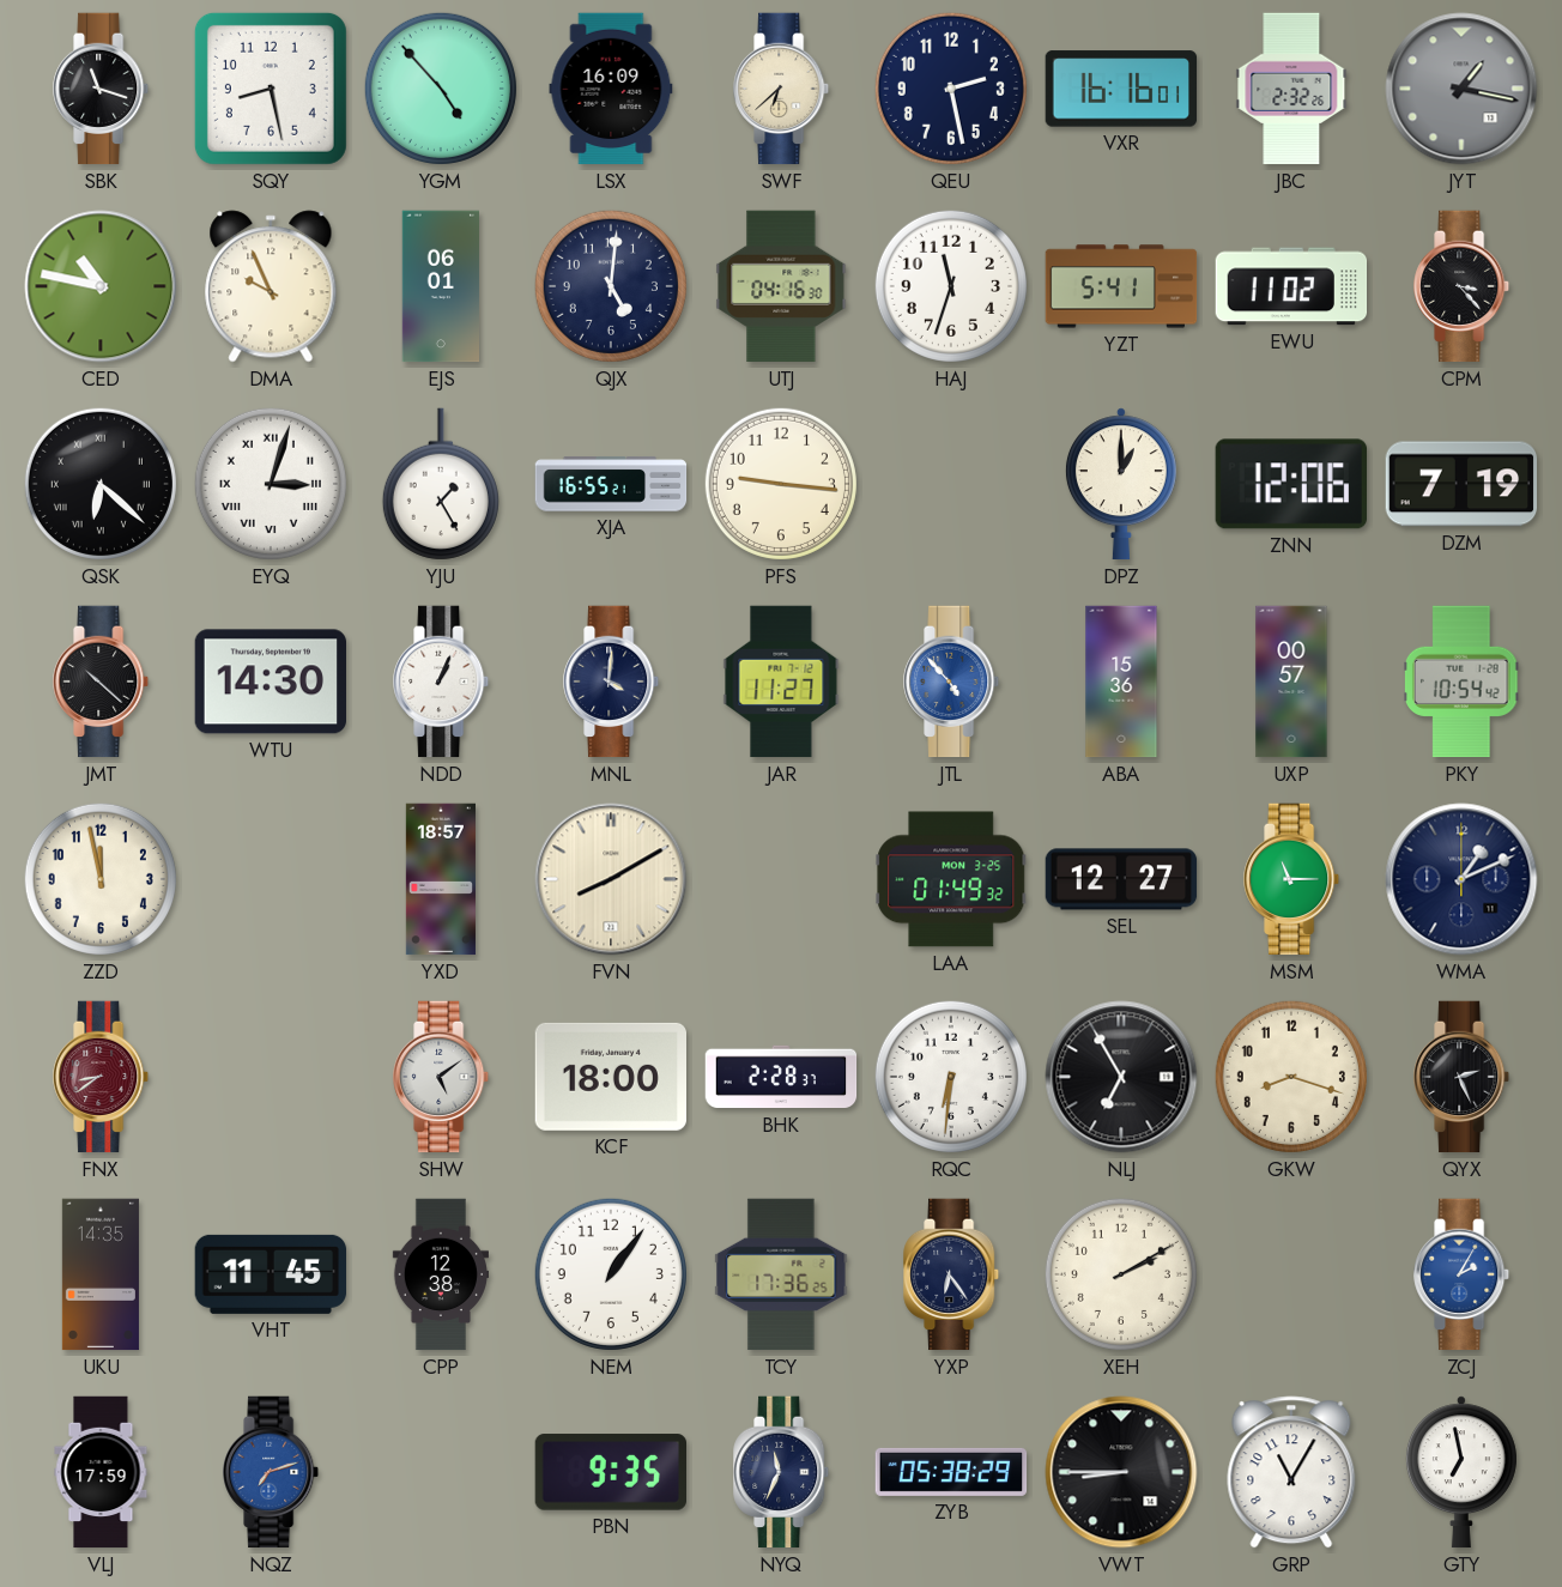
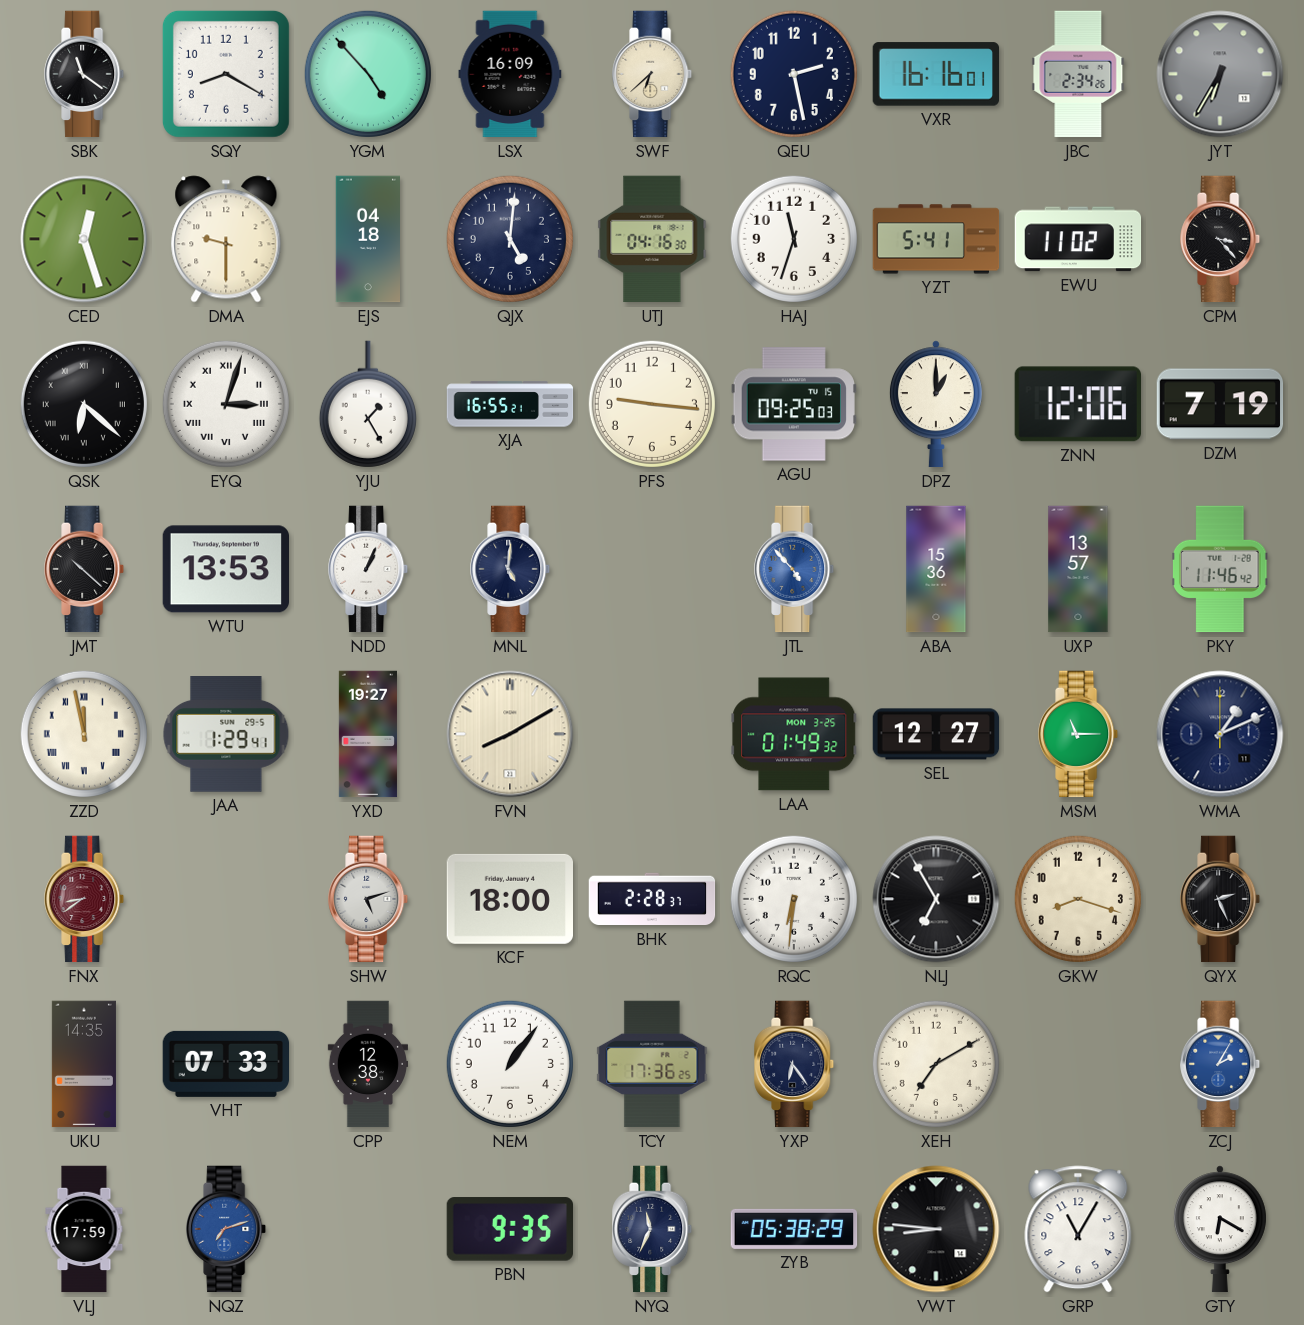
SBK: 11:18 -> 11:21
SQY: 8:28 -> 8:20
JBC: 2:32 -> 2:34
JYT: 1:17 -> 6:35
CED: 10:47 -> 12:27
DMA: 9:56 -> 9:30
EJS: 06:01 -> 04:18
AGU: none -> 09:25
WTU: 14:30 -> 13:53
MNL: 4:01 -> 5:01
JAR: 11:27 -> none
UXP: 00:57 -> 13:57
PKY: 10:54 -> 11:46
ZZD numerals: Arabic -> Roman
JAA: none -> 1:29
YXD: 18:57 -> 19:27
SHW: 5:09 -> 5:12
VHT: 11:45 -> 07:33
XEH: 2:10 -> 7:10
VWT: 8:45 -> 8:46
GTY: 6:58 -> 6:20
